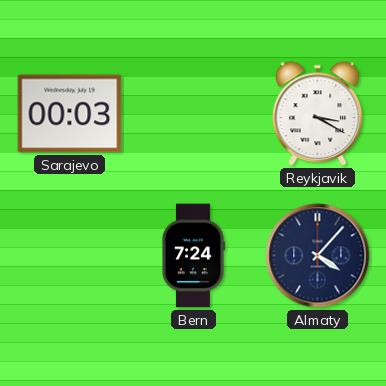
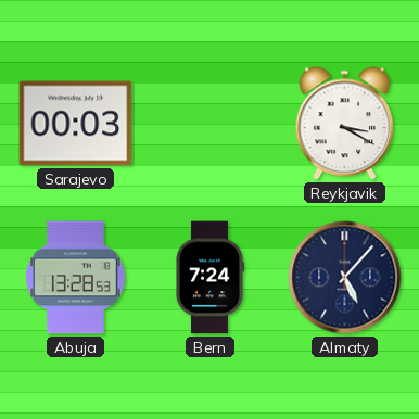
Abuja: none -> 13:28
Almaty: 4:07 -> 5:07
